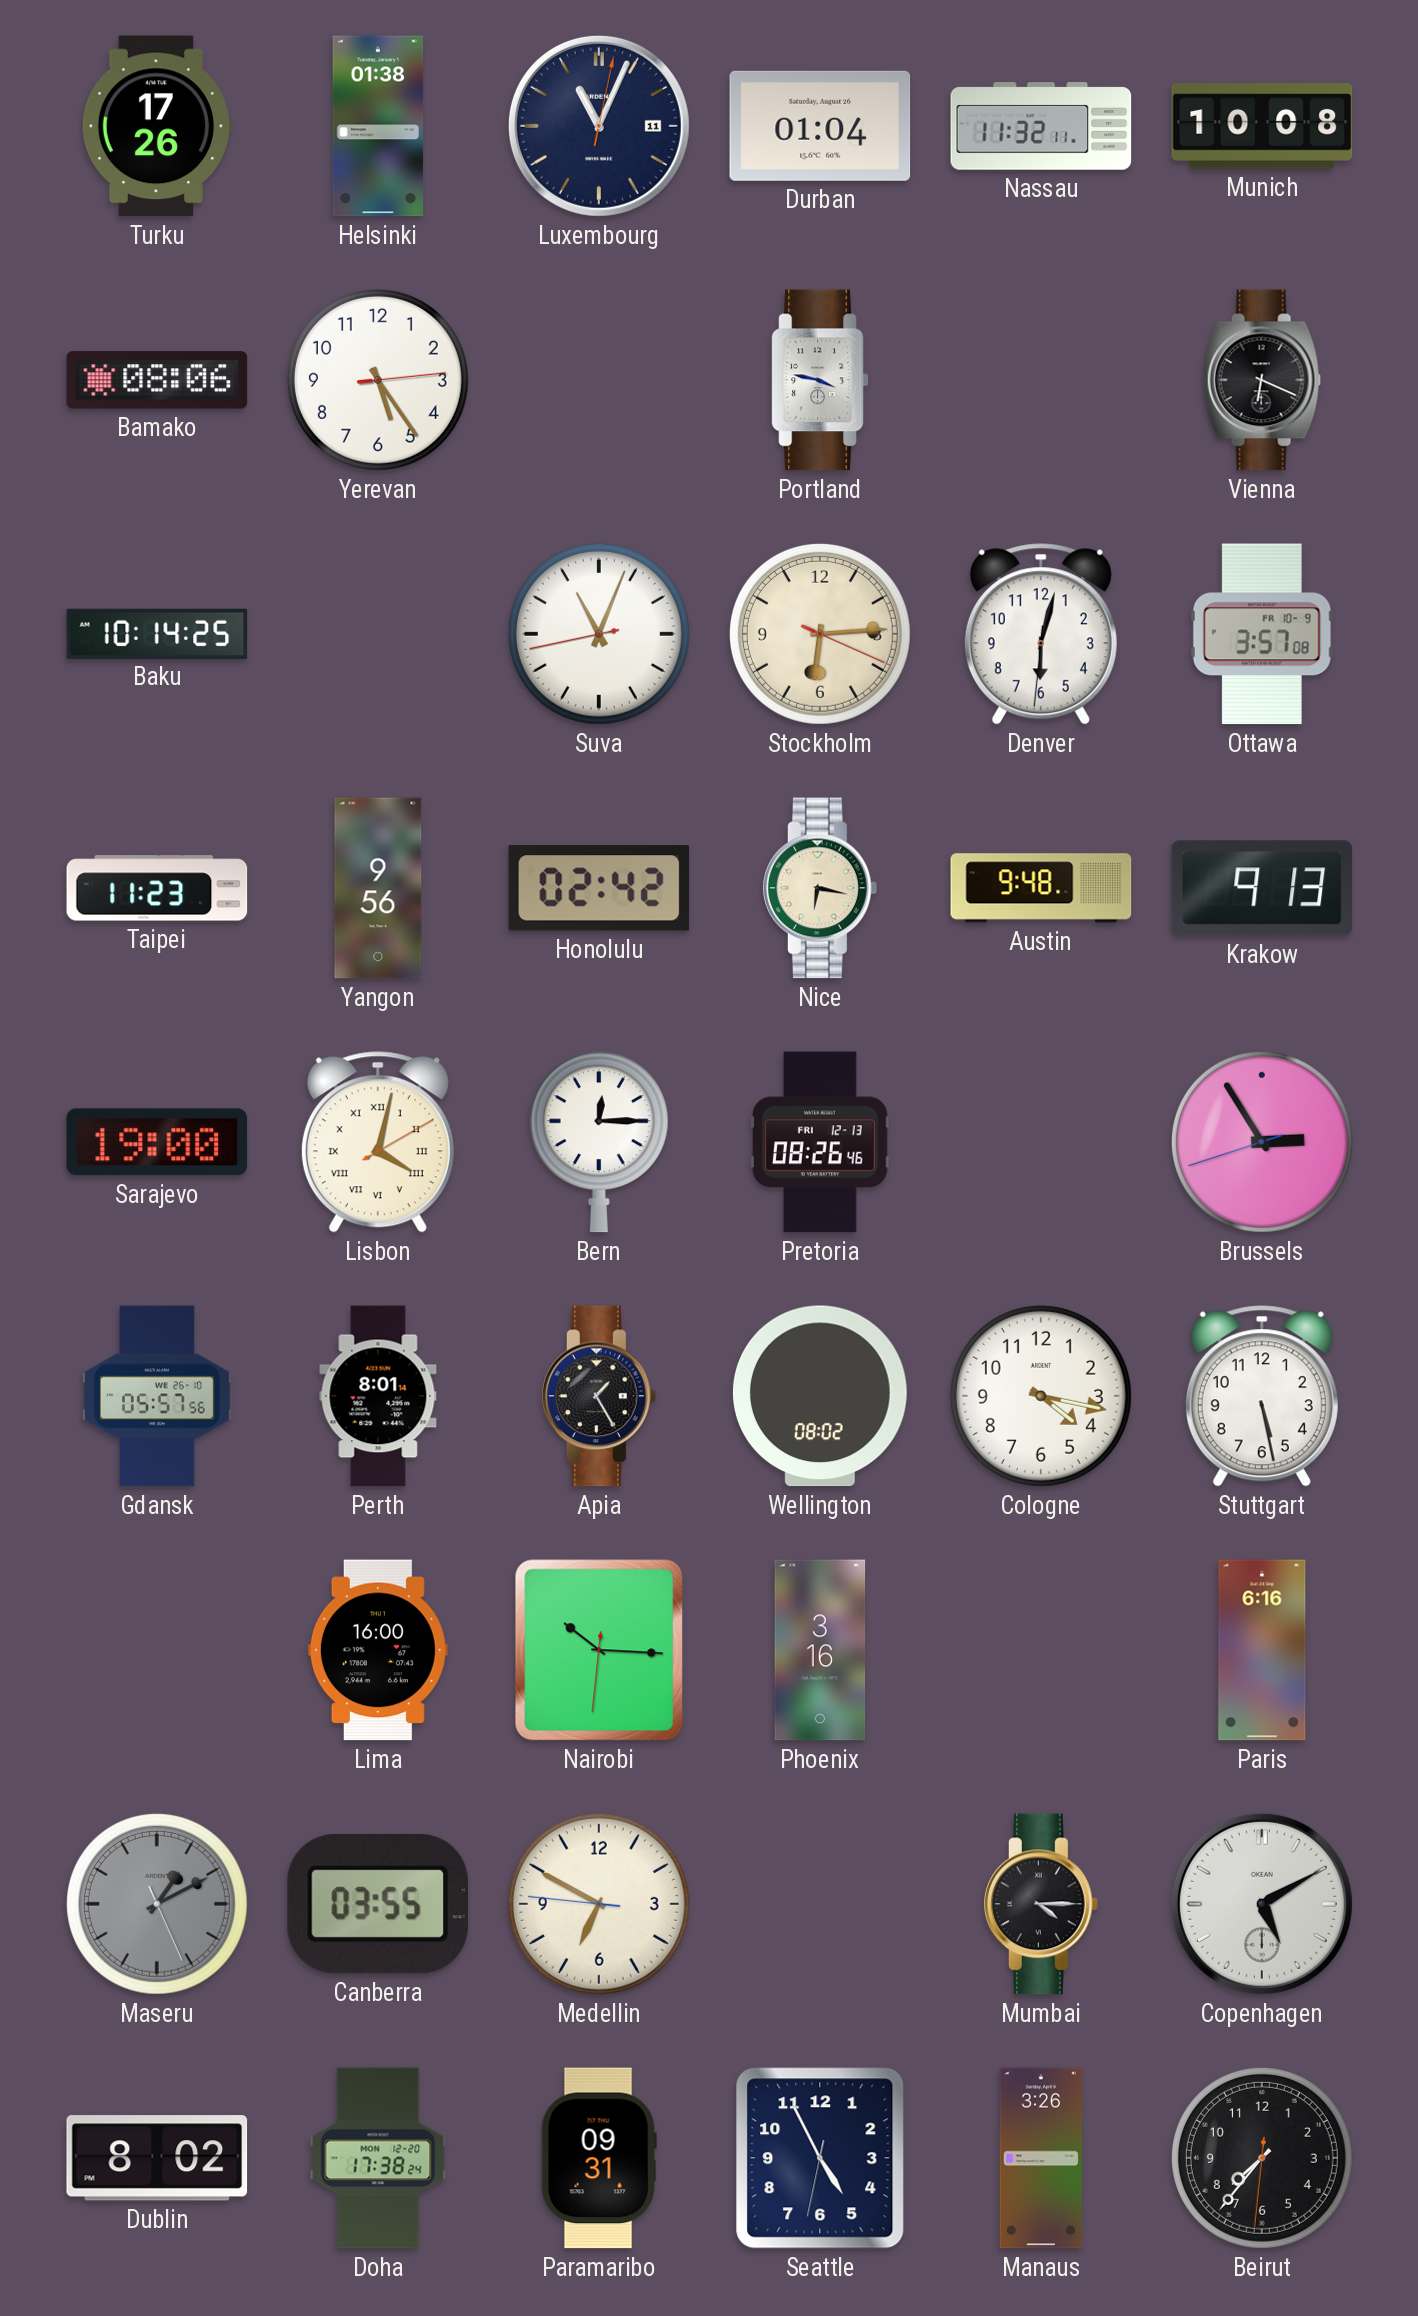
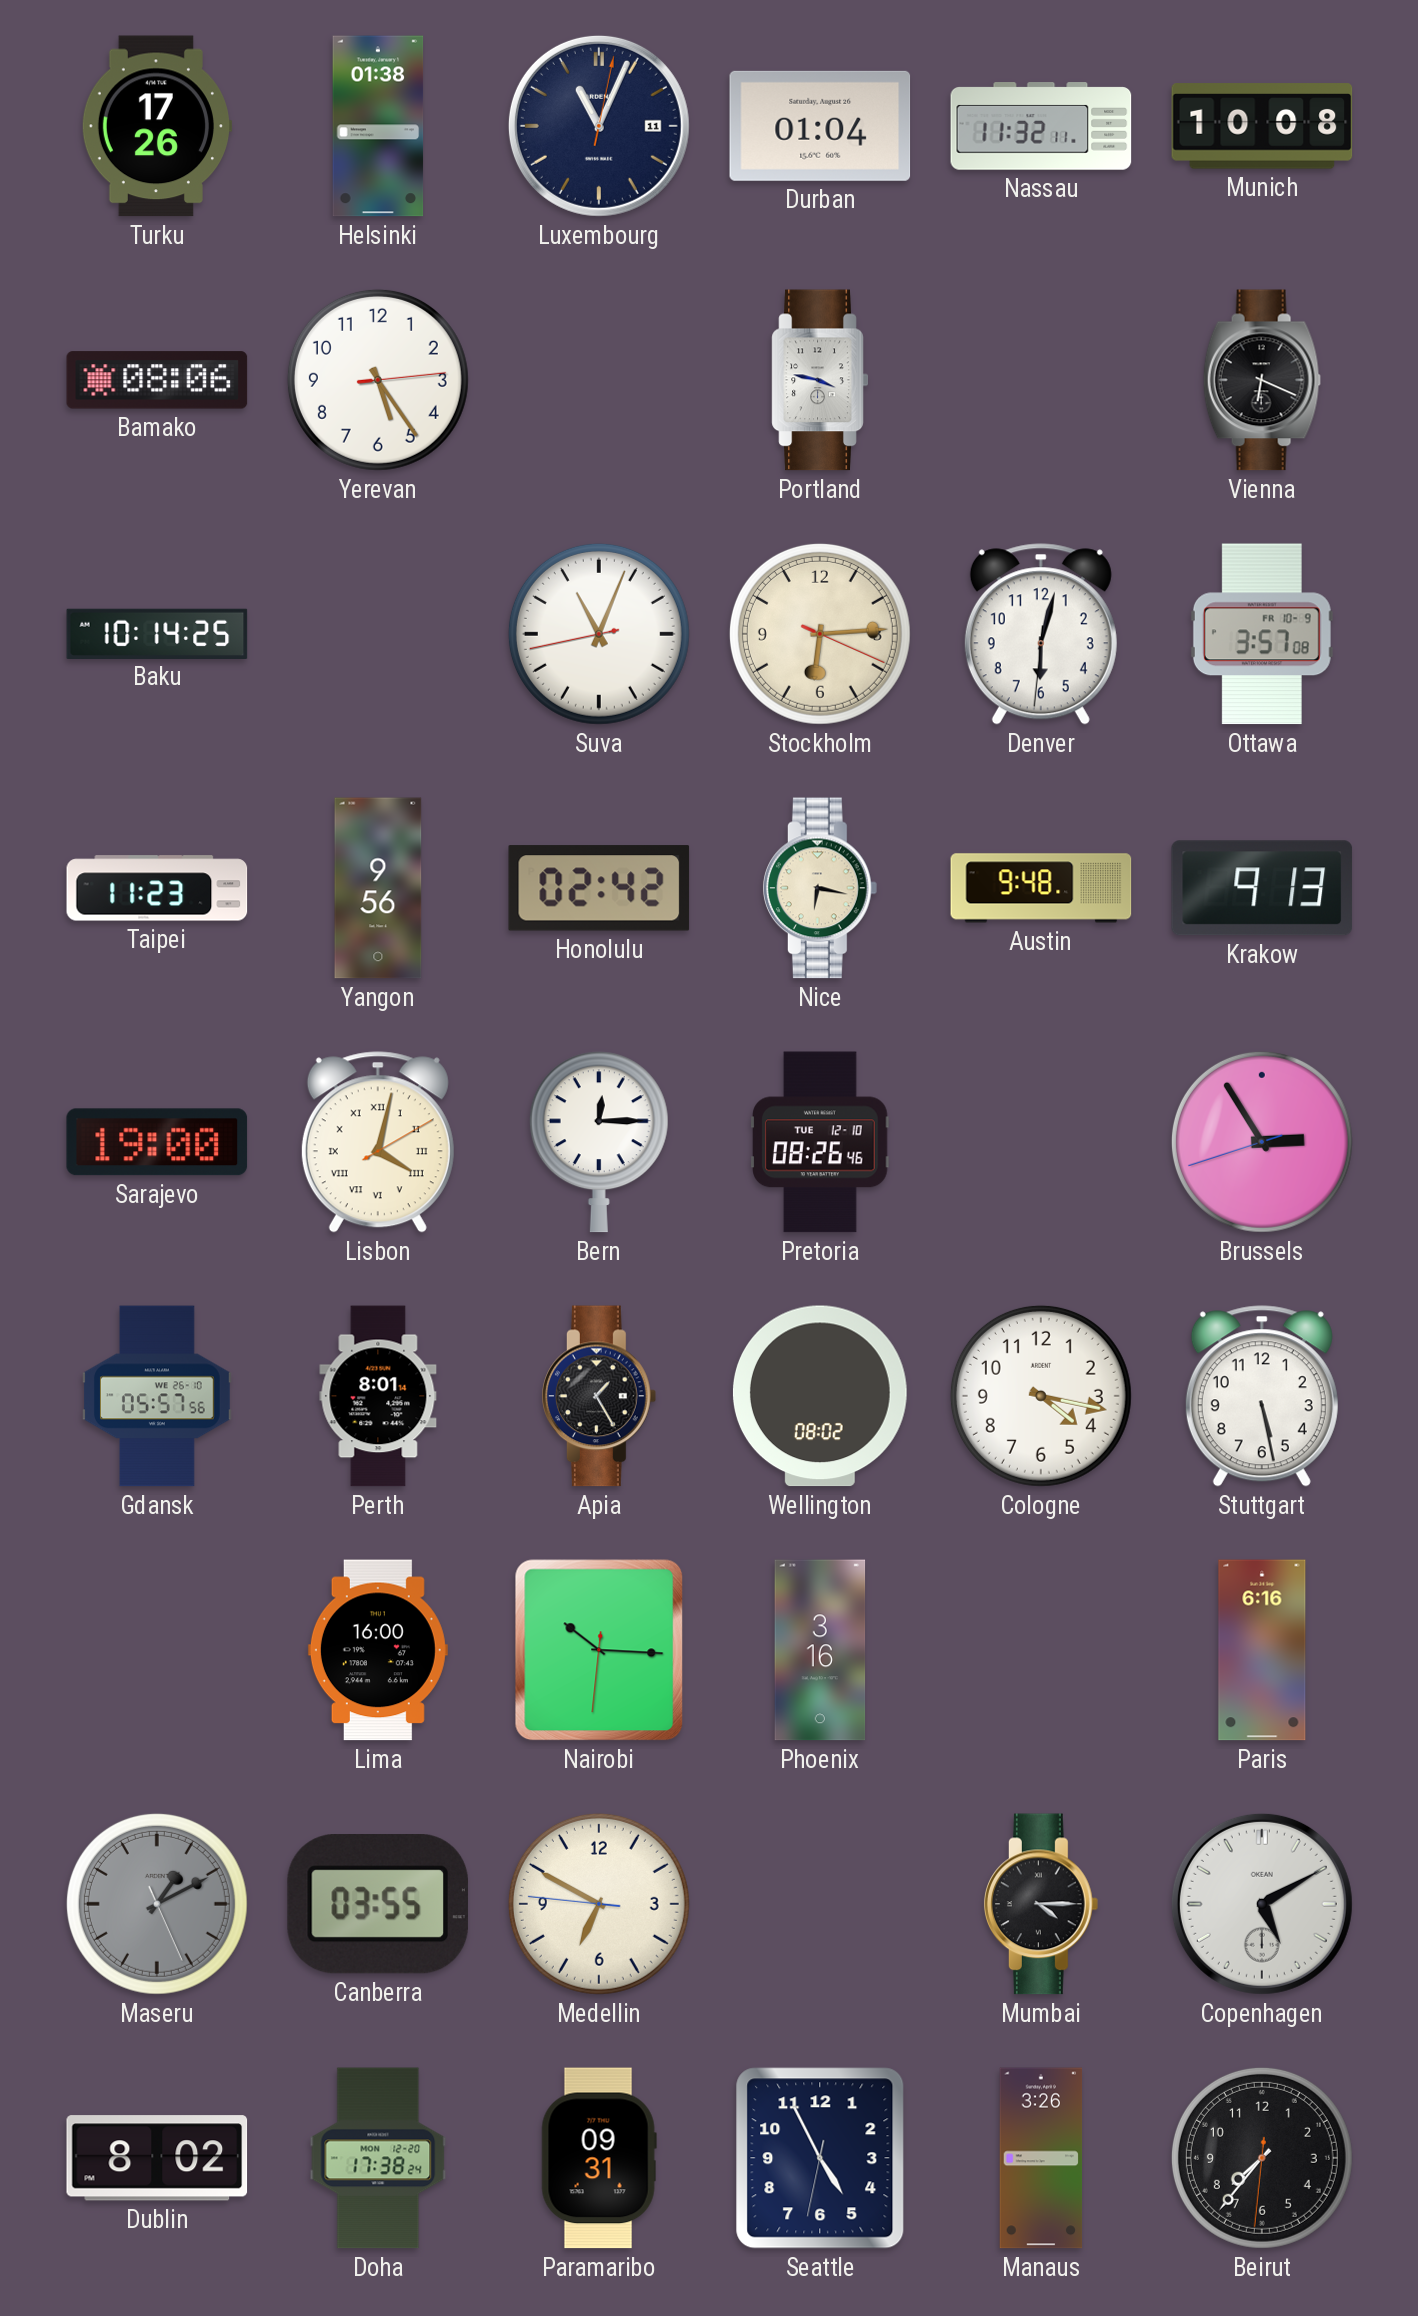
Pretoria date: FRI 12-13 -> TUE 12-10
